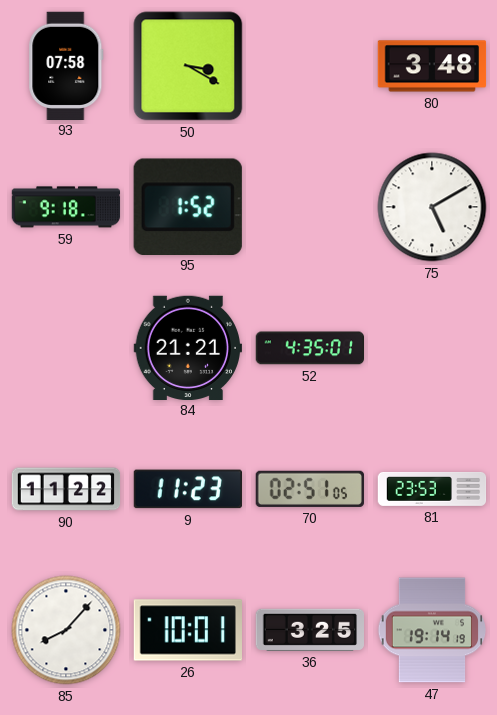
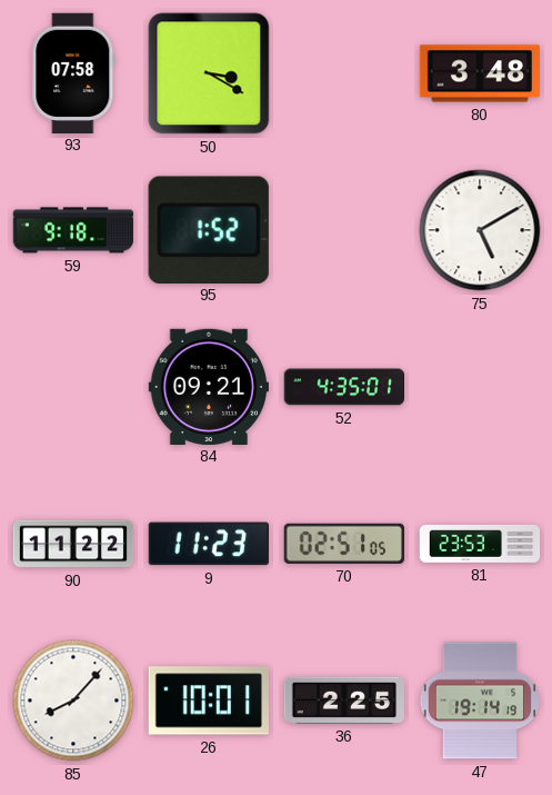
84: 21:21 -> 09:21
36: 3:25 -> 2:25
